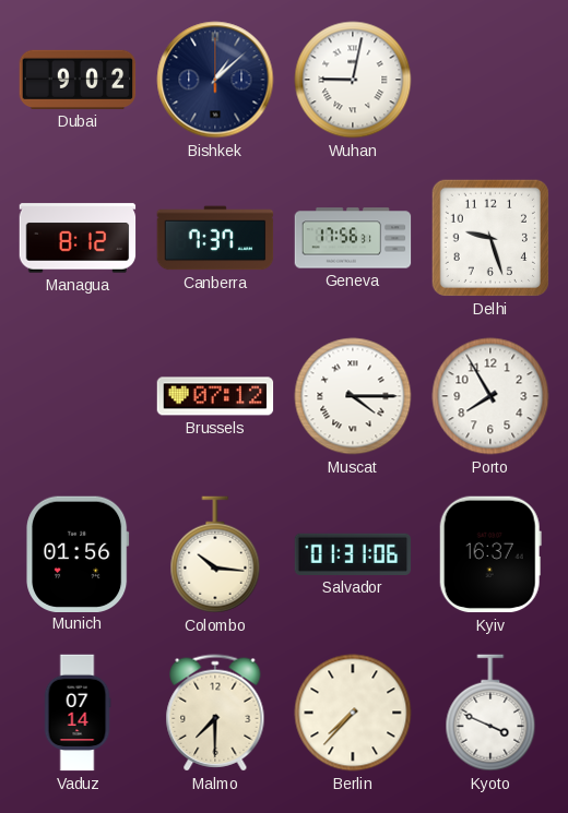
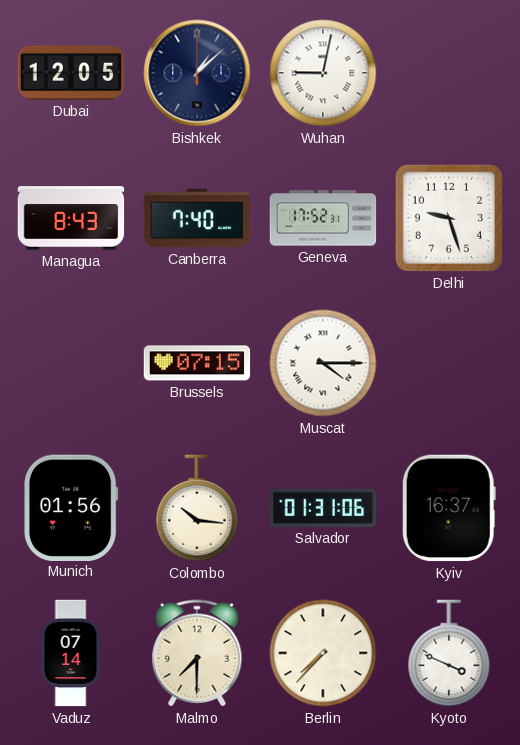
Dubai: 9:02 -> 12:05
Managua: 8:12 -> 8:43
Canberra: 7:37 -> 7:40
Geneva: 17:56 -> 17:52
Brussels: 07:12 -> 07:15
Porto: 7:55 -> none
